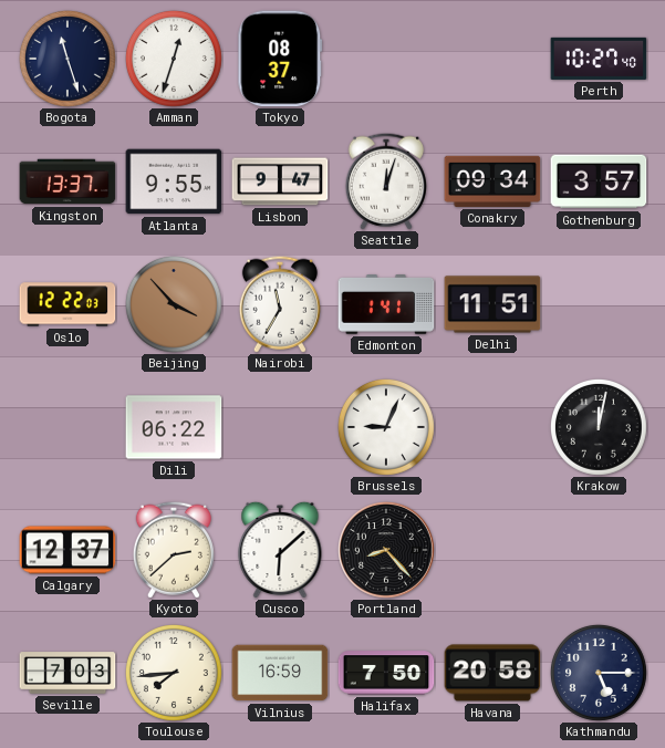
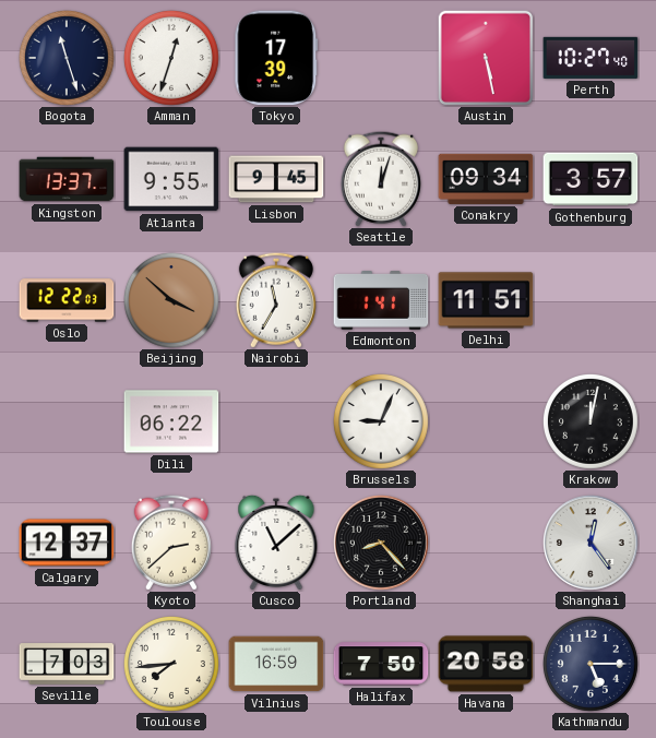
Tokyo: 08:37 -> 17:39
Austin: none -> 5:28
Lisbon: 9:47 -> 9:45
Beijing: 3:53 -> 3:52
Cusco: 6:08 -> 11:08
Shanghai: none -> 12:24
